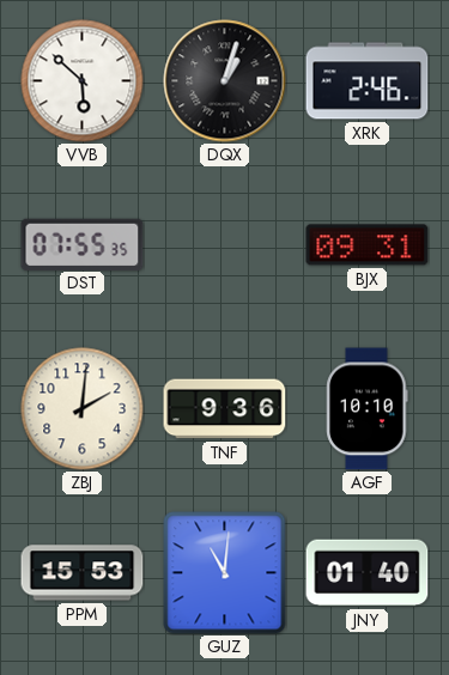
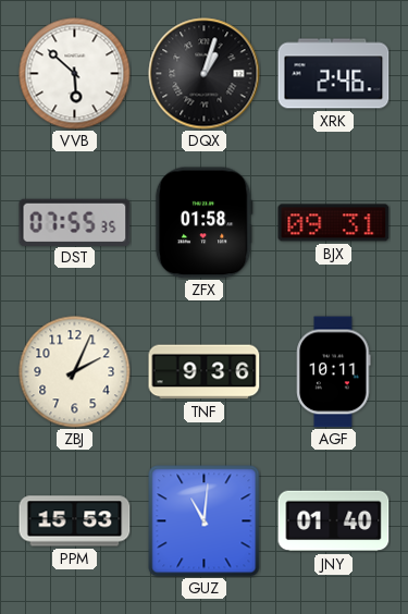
ZFX: none -> 01:58
ZBJ: 2:01 -> 2:04
AGF: 10:10 -> 10:11
